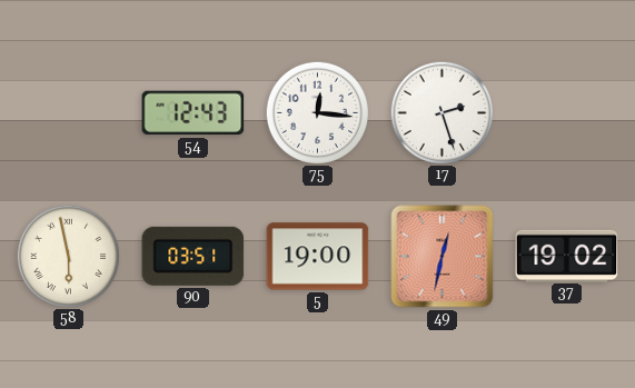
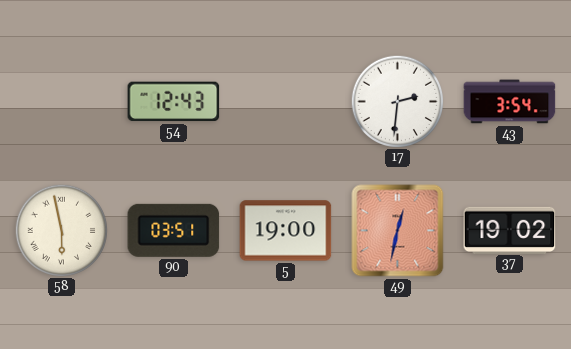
75: 12:16 -> none
17: 2:27 -> 2:31
43: none -> 3:54
